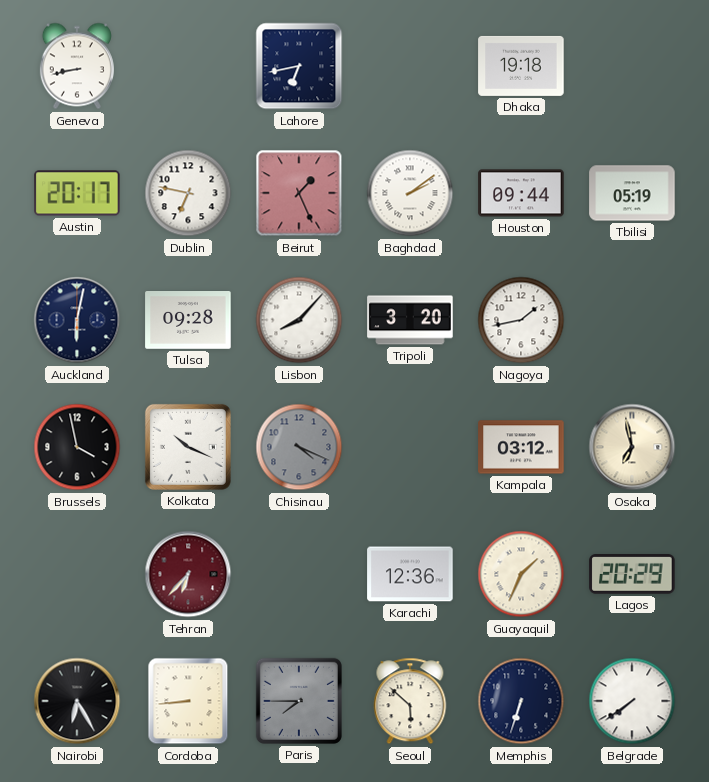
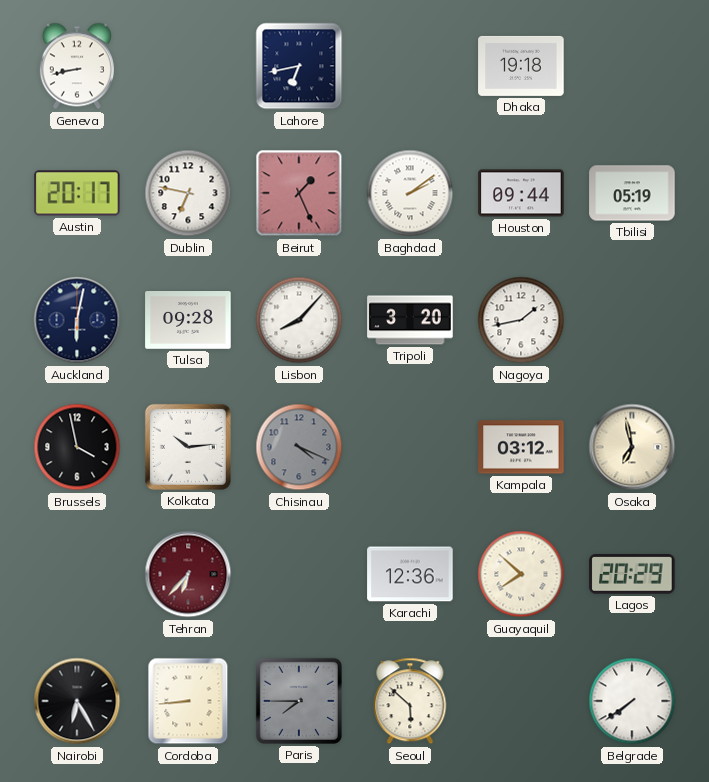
Kolkata: 10:19 -> 10:14
Guayaquil: 1:34 -> 7:52
Memphis: 6:33 -> none
